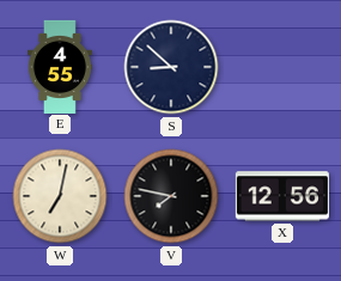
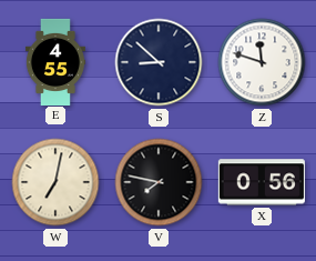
Z: none -> 11:48
X: 12:56 -> 0:56
